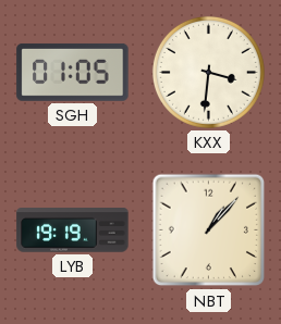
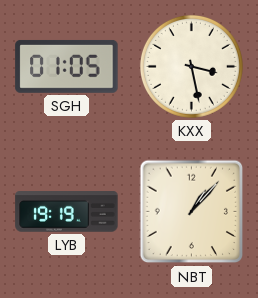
KXX: 3:31 -> 3:28
